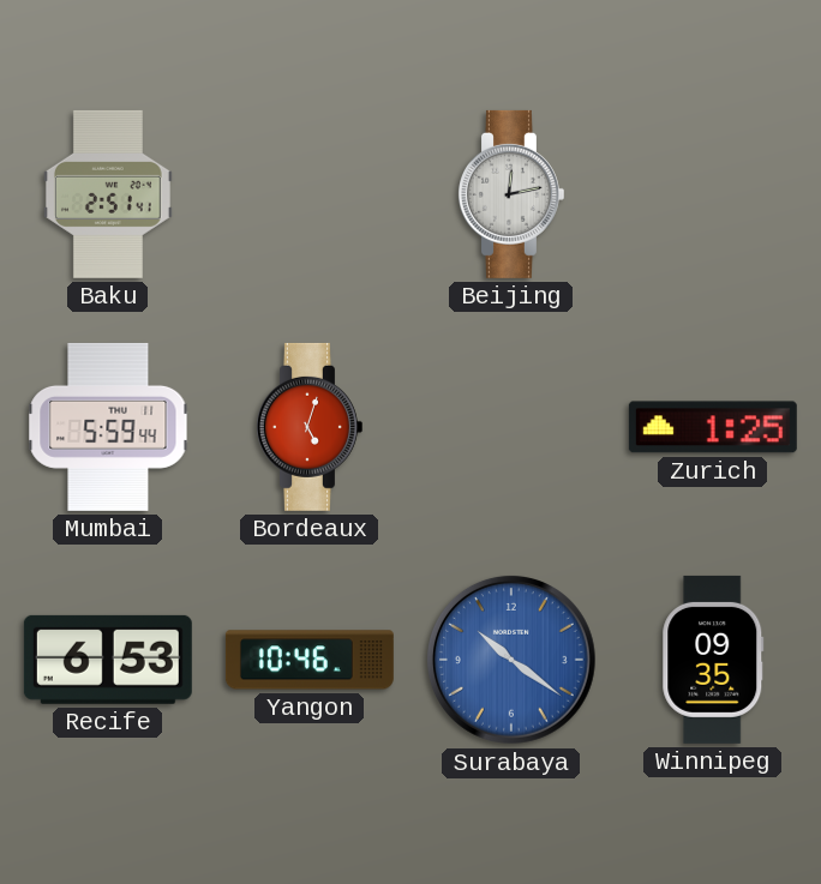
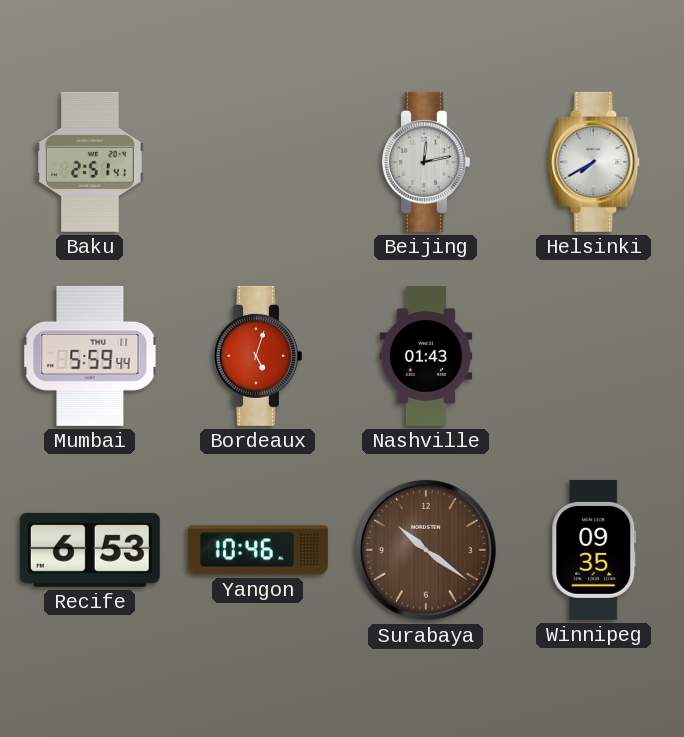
Helsinki: none -> 7:40
Nashville: none -> 01:43
Zurich: 1:25 -> none
Surabaya dial: blue -> brown
